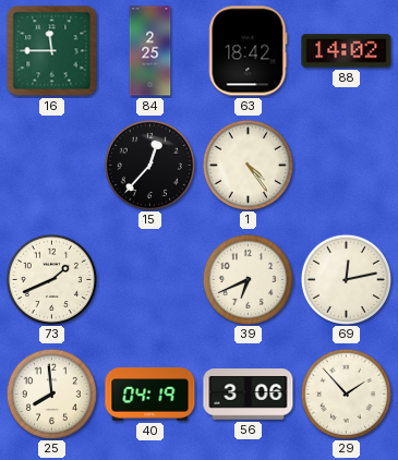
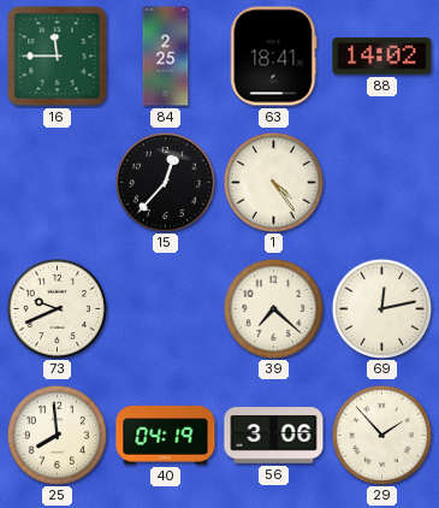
63: 18:42 -> 18:41
73: 1:41 -> 9:41
39: 6:41 -> 7:22
